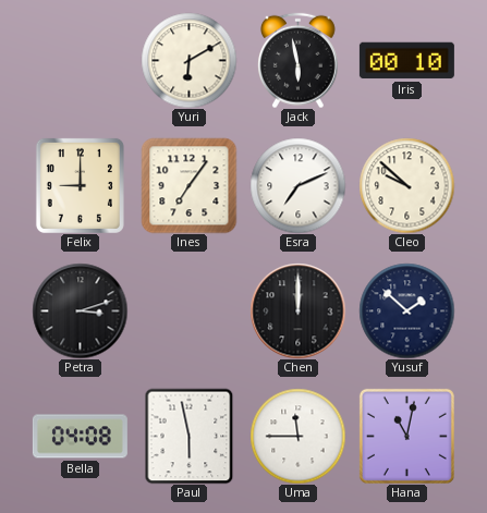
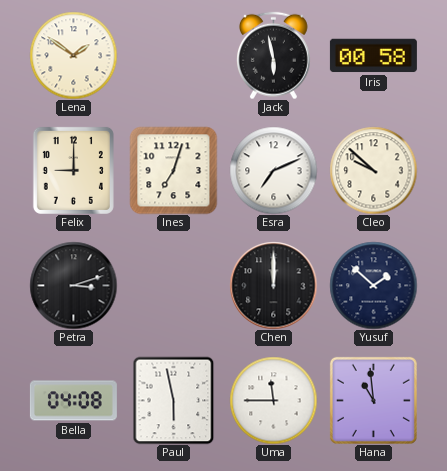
Lena: none -> 1:51
Yuri: 6:10 -> none
Iris: 00:10 -> 00:58
Ines: 7:06 -> 7:03
Hana: 11:02 -> 10:59
